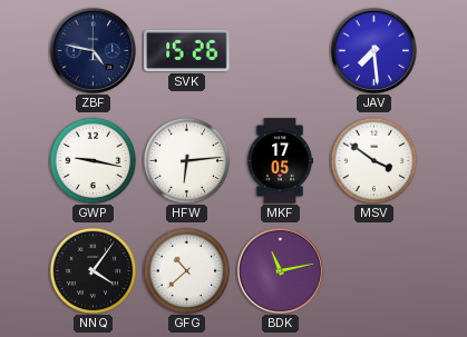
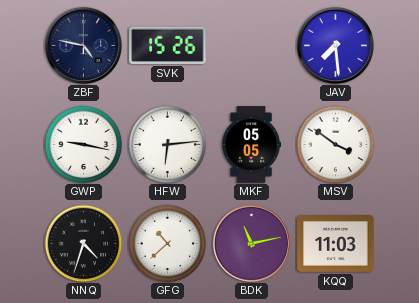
MKF: 17:05 -> 05:05
NNQ: 4:06 -> 4:33
KQQ: none -> 11:03
